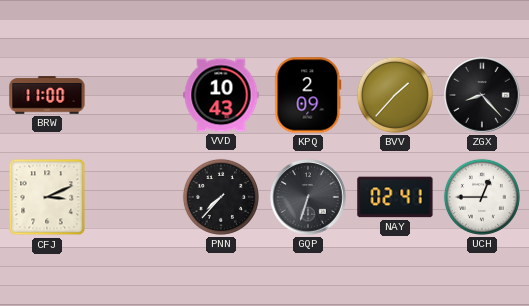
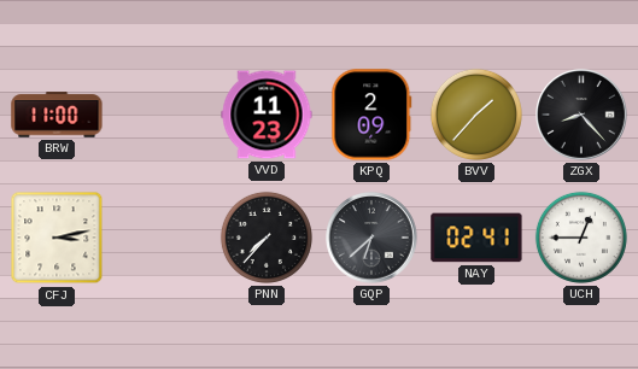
VVD: 10:43 -> 11:23
CFJ: 3:11 -> 3:13
GQP: 6:33 -> 6:38
